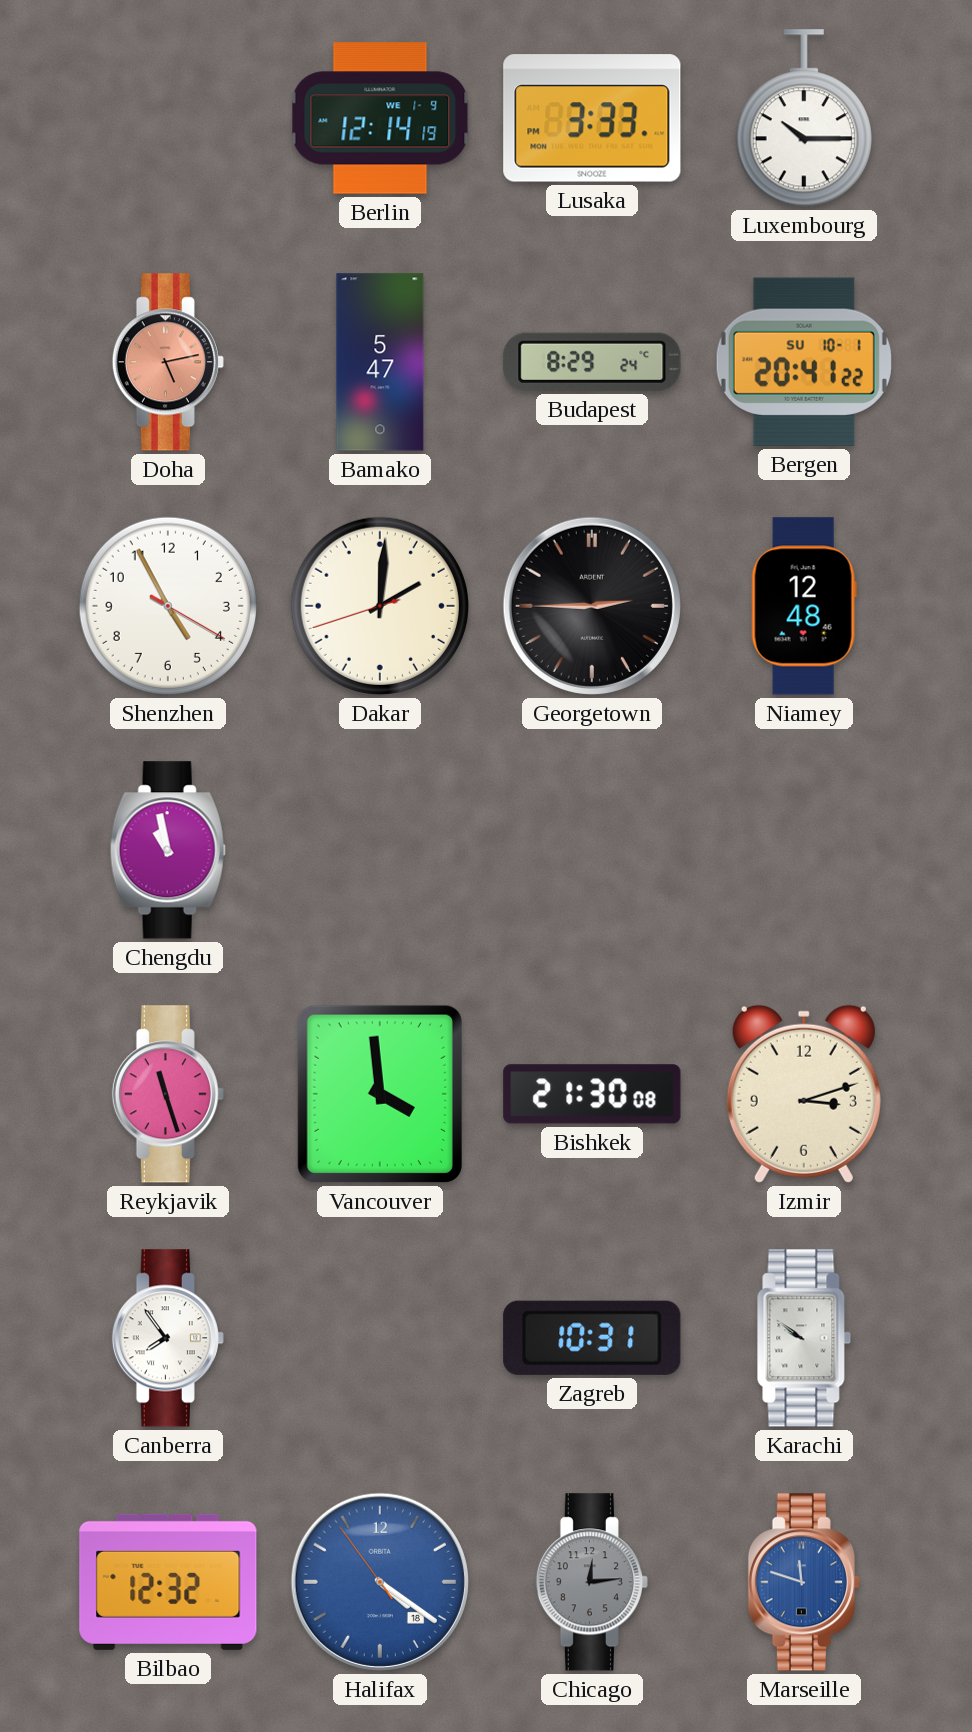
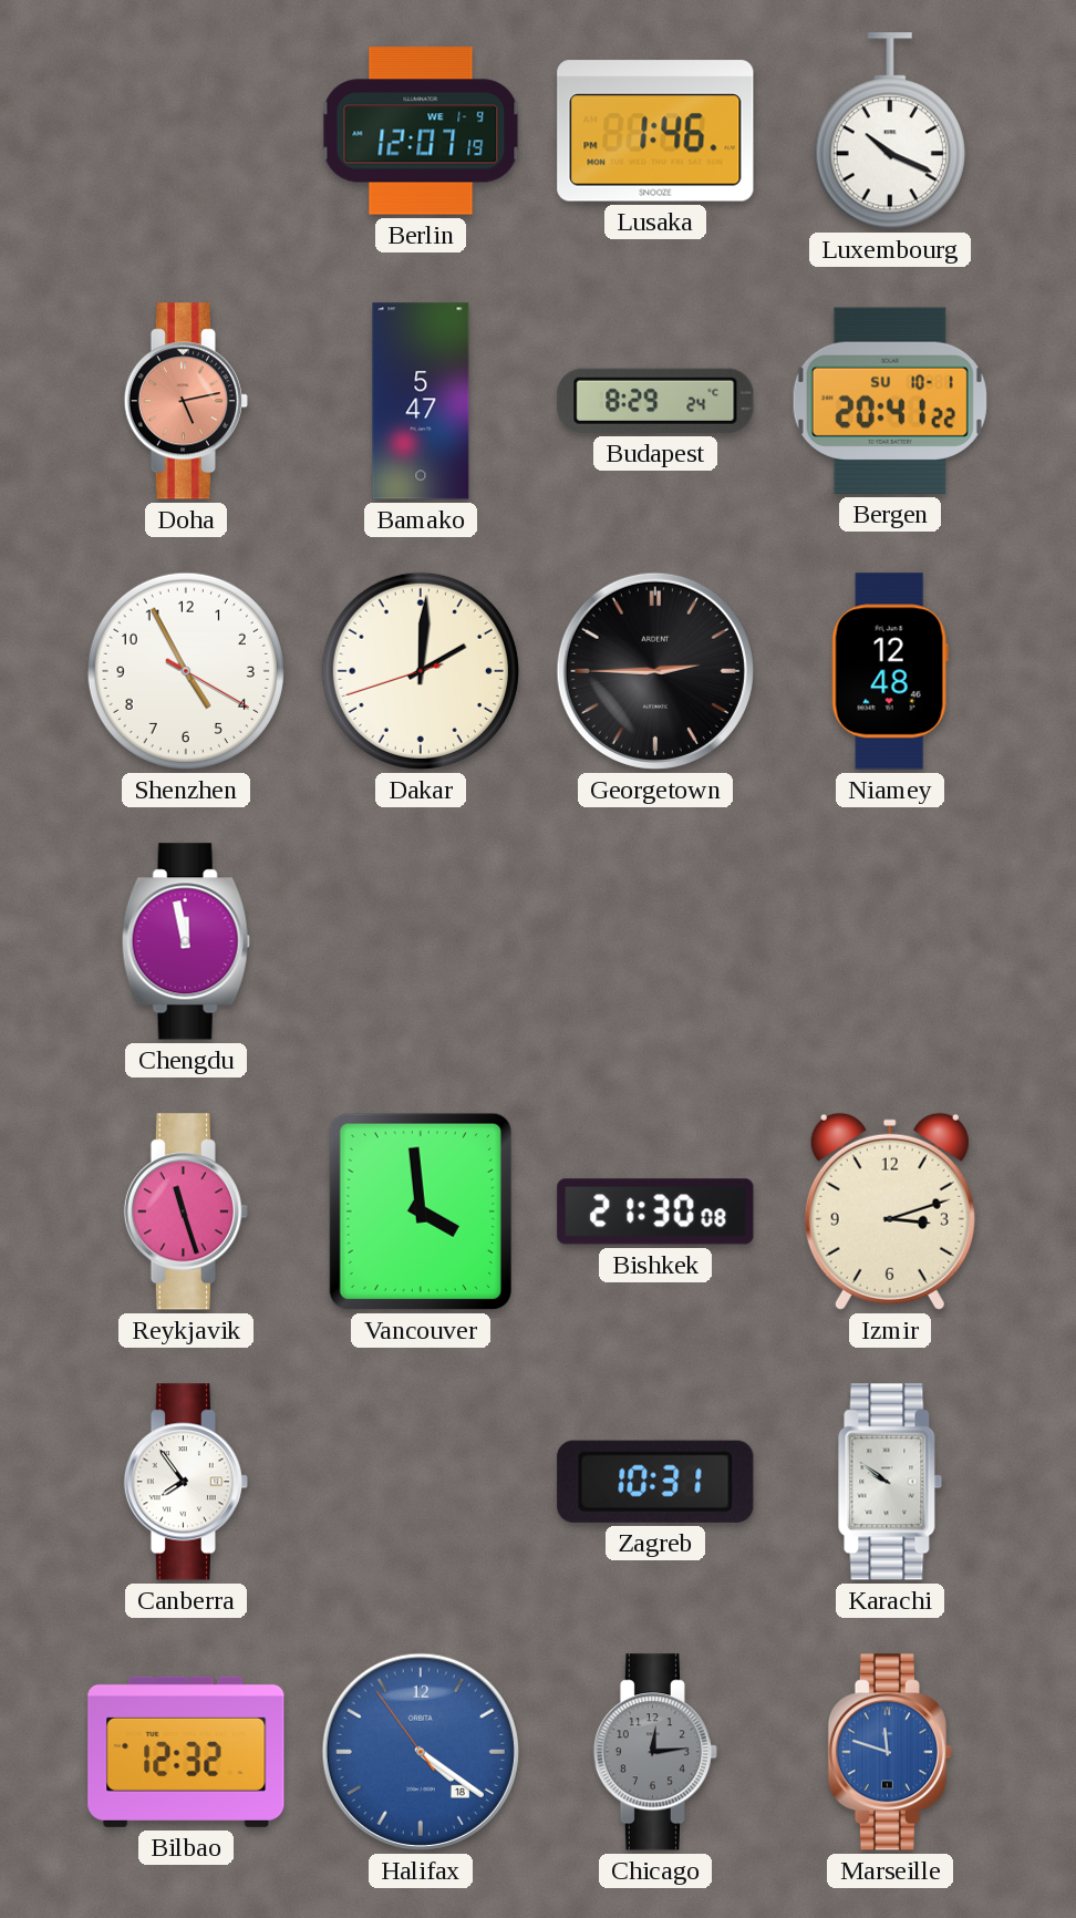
Berlin: 12:14 -> 12:07
Lusaka: 3:33 -> 1:46
Luxembourg: 10:15 -> 10:19
Chengdu: 10:58 -> 11:58
